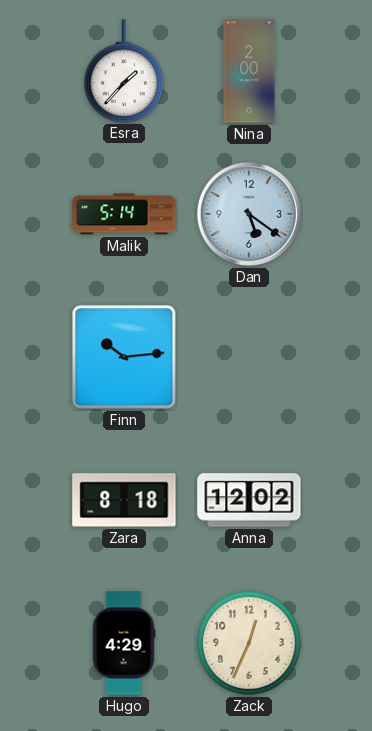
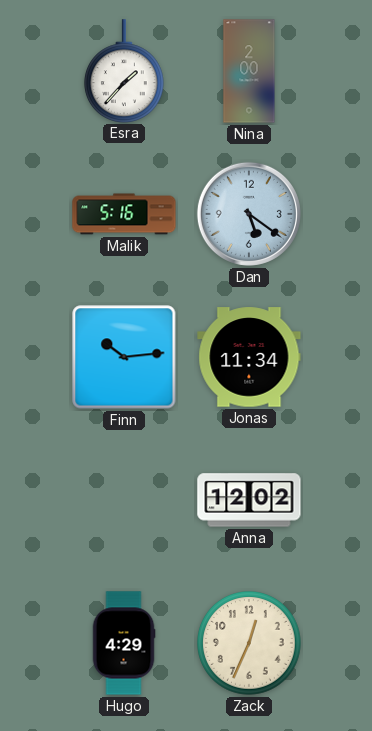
Malik: 5:14 -> 5:16
Jonas: none -> 11:34
Zara: 8:18 -> none
